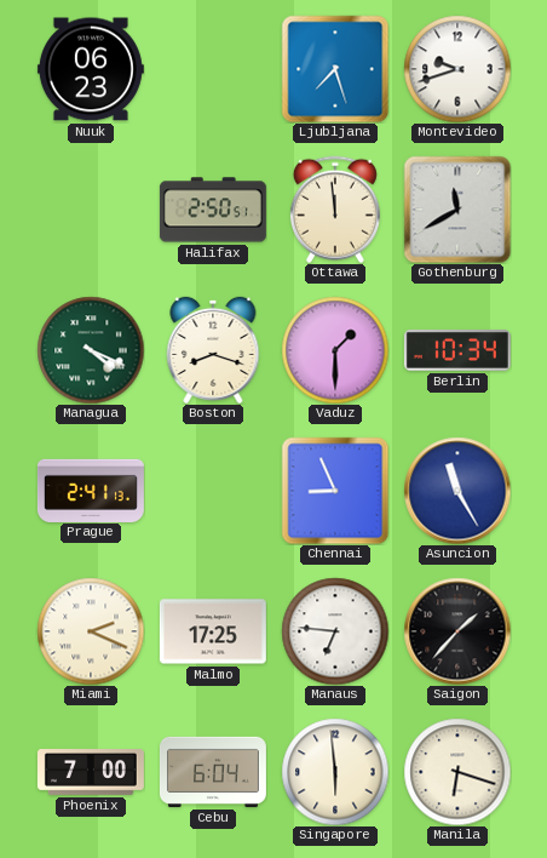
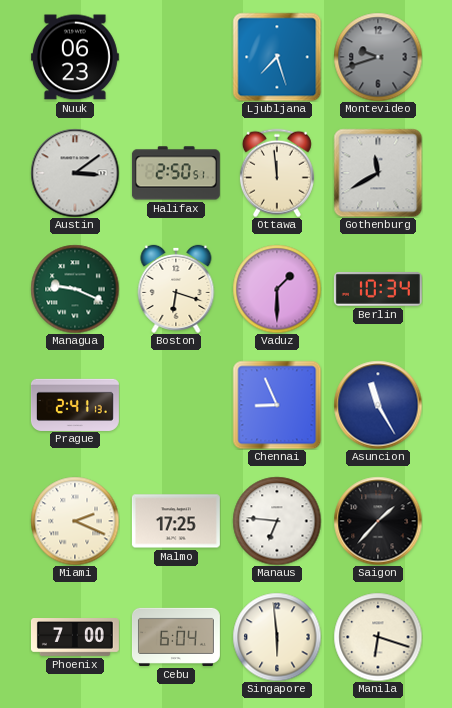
Montevideo dial: white -> grey
Austin: none -> 3:09
Managua: 4:19 -> 9:19
Boston: 8:18 -> 6:18
